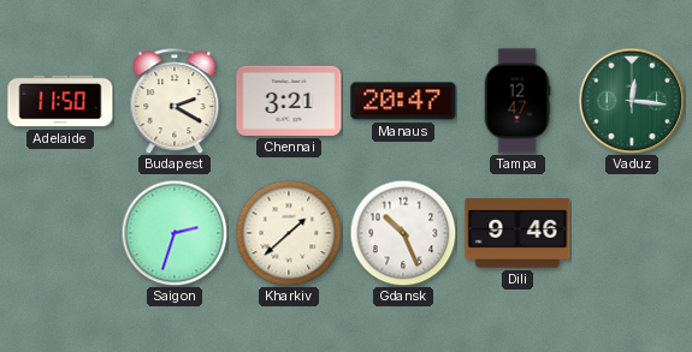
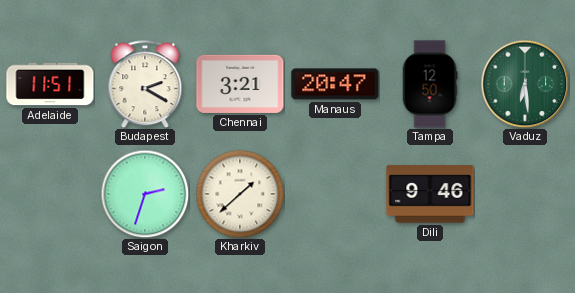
Adelaide: 11:50 -> 11:51
Tampa: 12:47 -> 12:50
Vaduz: 12:16 -> 6:29
Gdansk: 10:26 -> none
